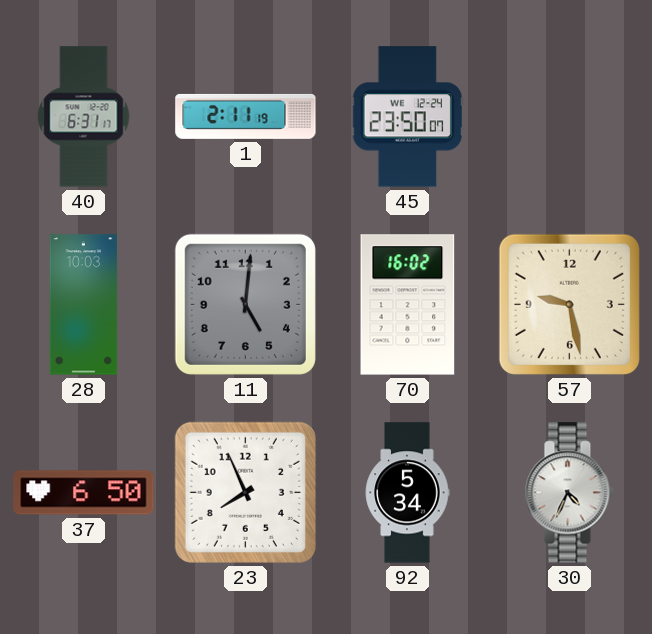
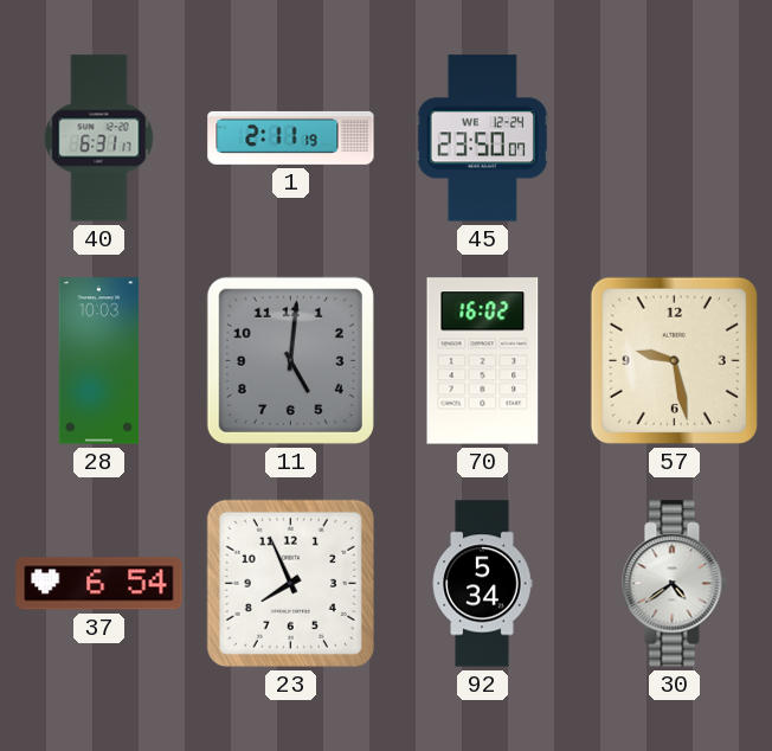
37: 6:50 -> 6:54
30: 4:34 -> 4:39
